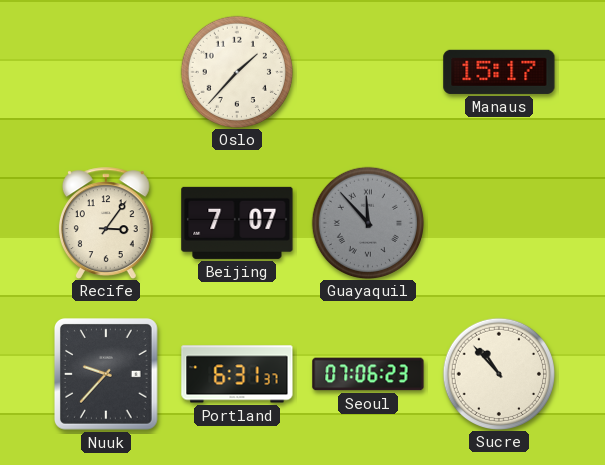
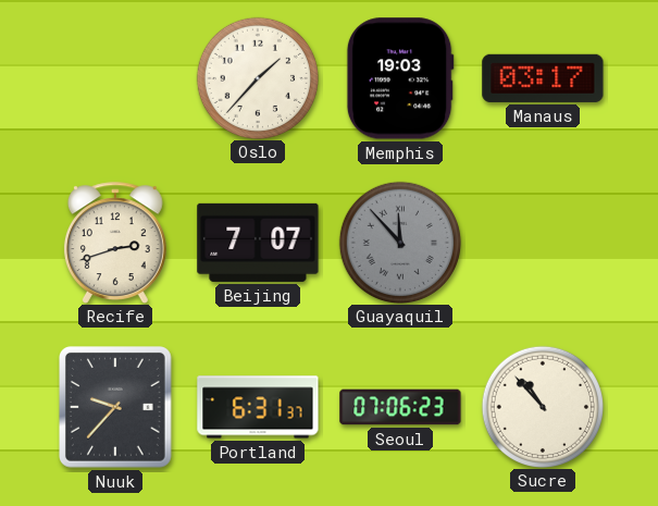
Memphis: none -> 19:03
Manaus: 15:17 -> 03:17
Recife: 3:06 -> 2:42
